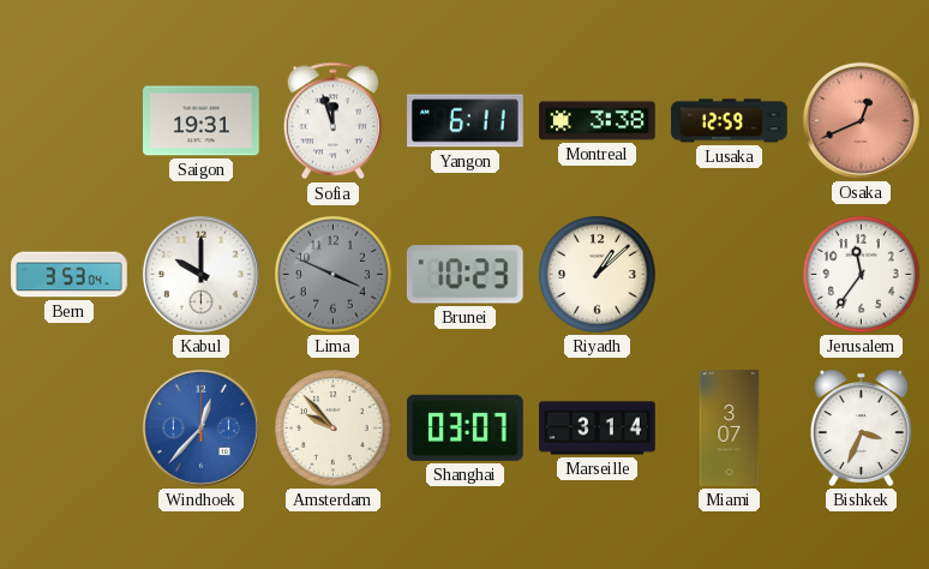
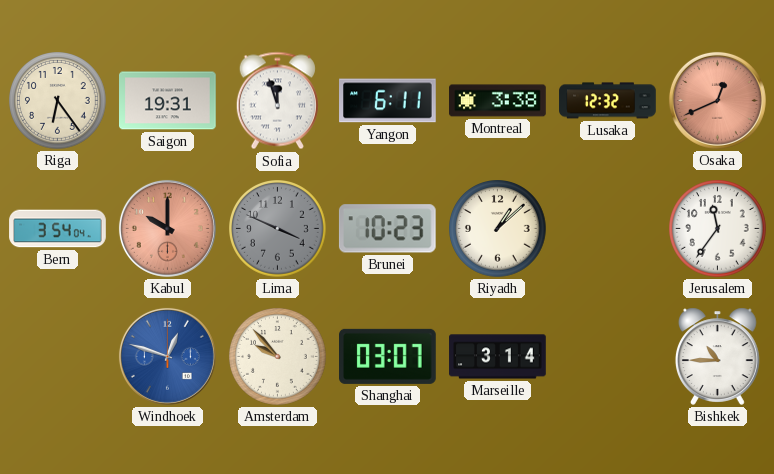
Riga: none -> 6:24
Lusaka: 12:59 -> 12:32
Bern: 3:53 -> 3:54
Kabul dial: white -> salmon
Windhoek: 12:37 -> 12:48
Miami: 3:07 -> none
Bishkek: 3:34 -> 10:45
